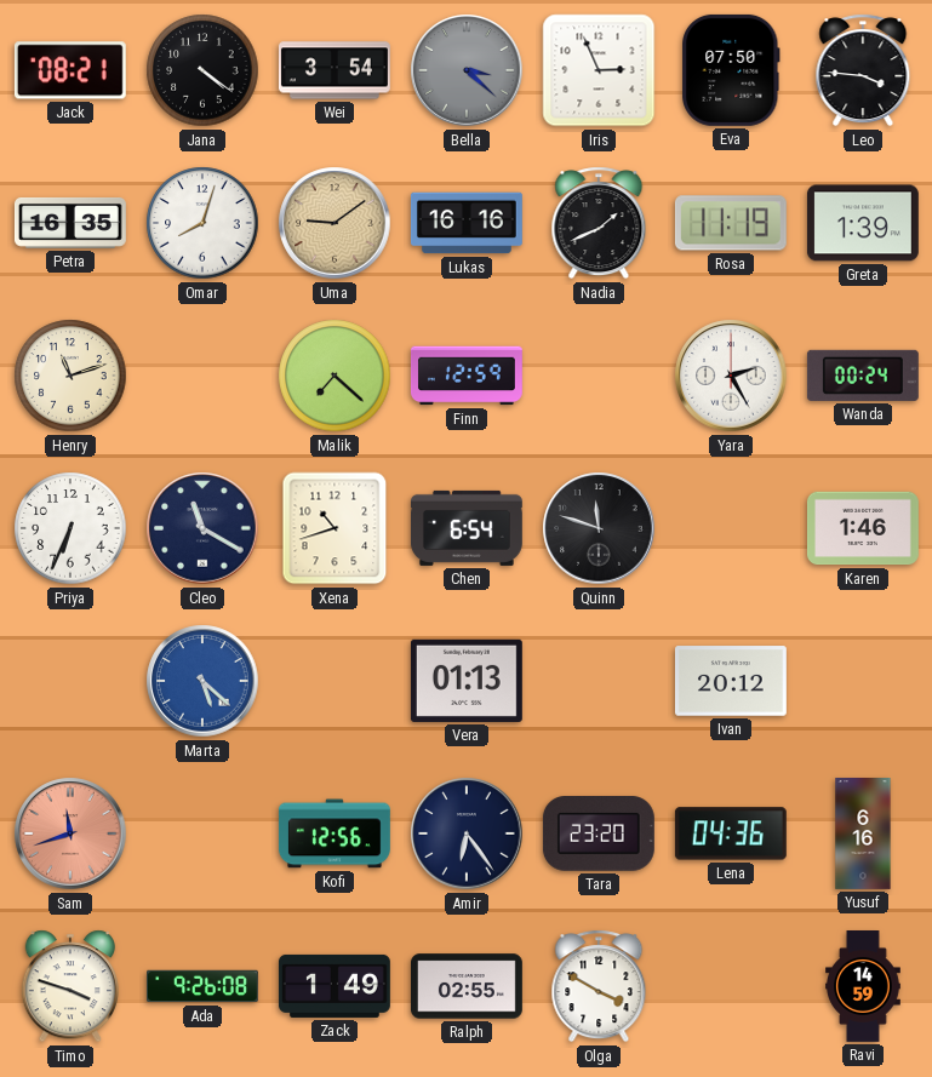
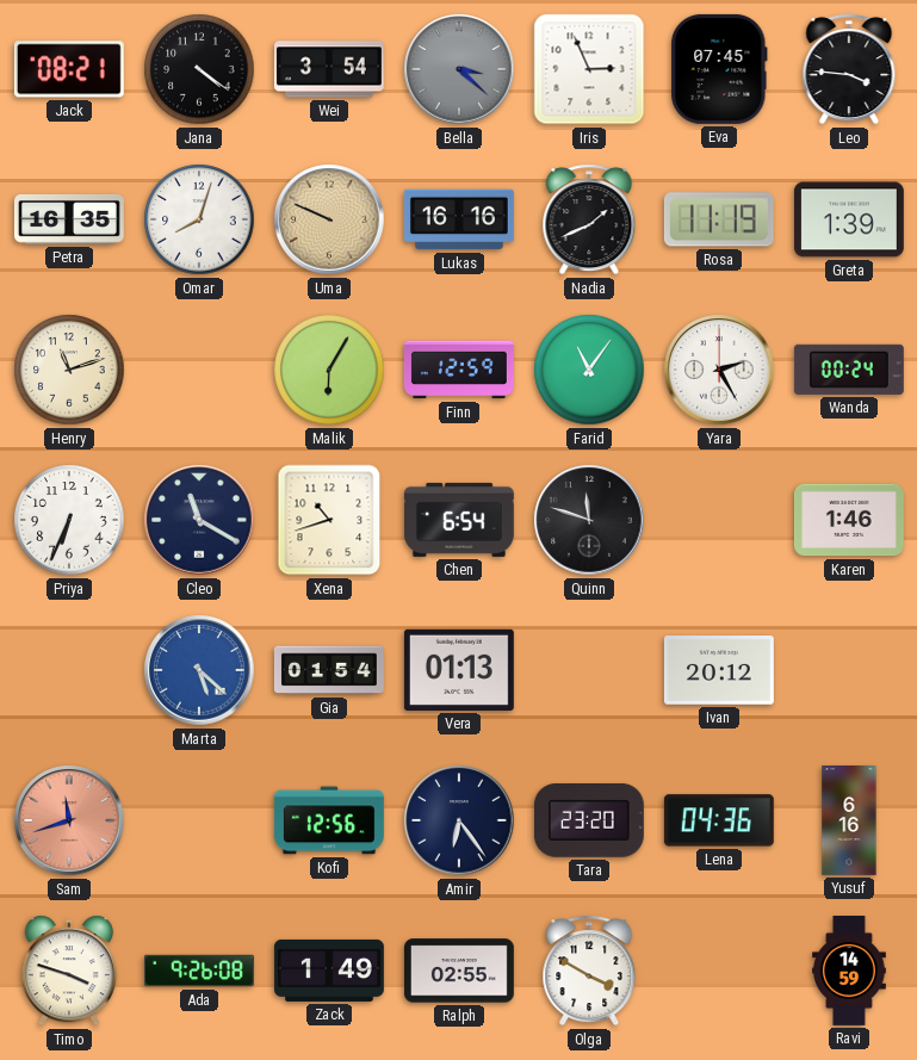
Eva: 07:50 -> 07:45
Uma: 9:09 -> 9:49
Malik: 7:22 -> 6:05
Farid: none -> 11:06
Gia: none -> 01:54
